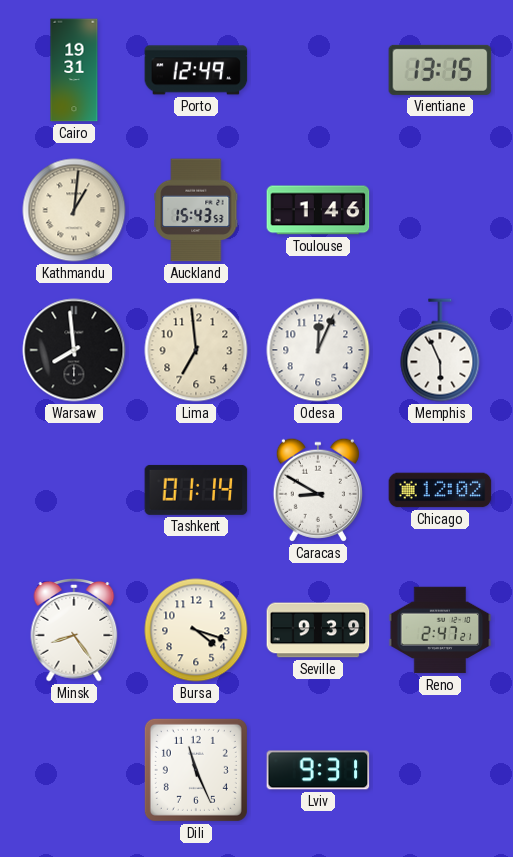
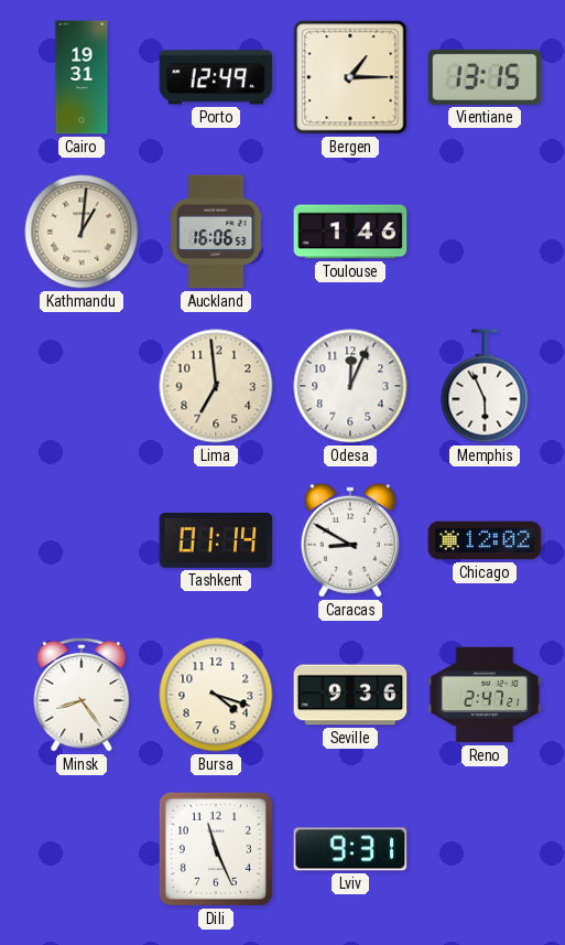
Bergen: none -> 1:15
Auckland: 15:43 -> 16:06
Warsaw: 7:59 -> none
Seville: 9:39 -> 9:36
